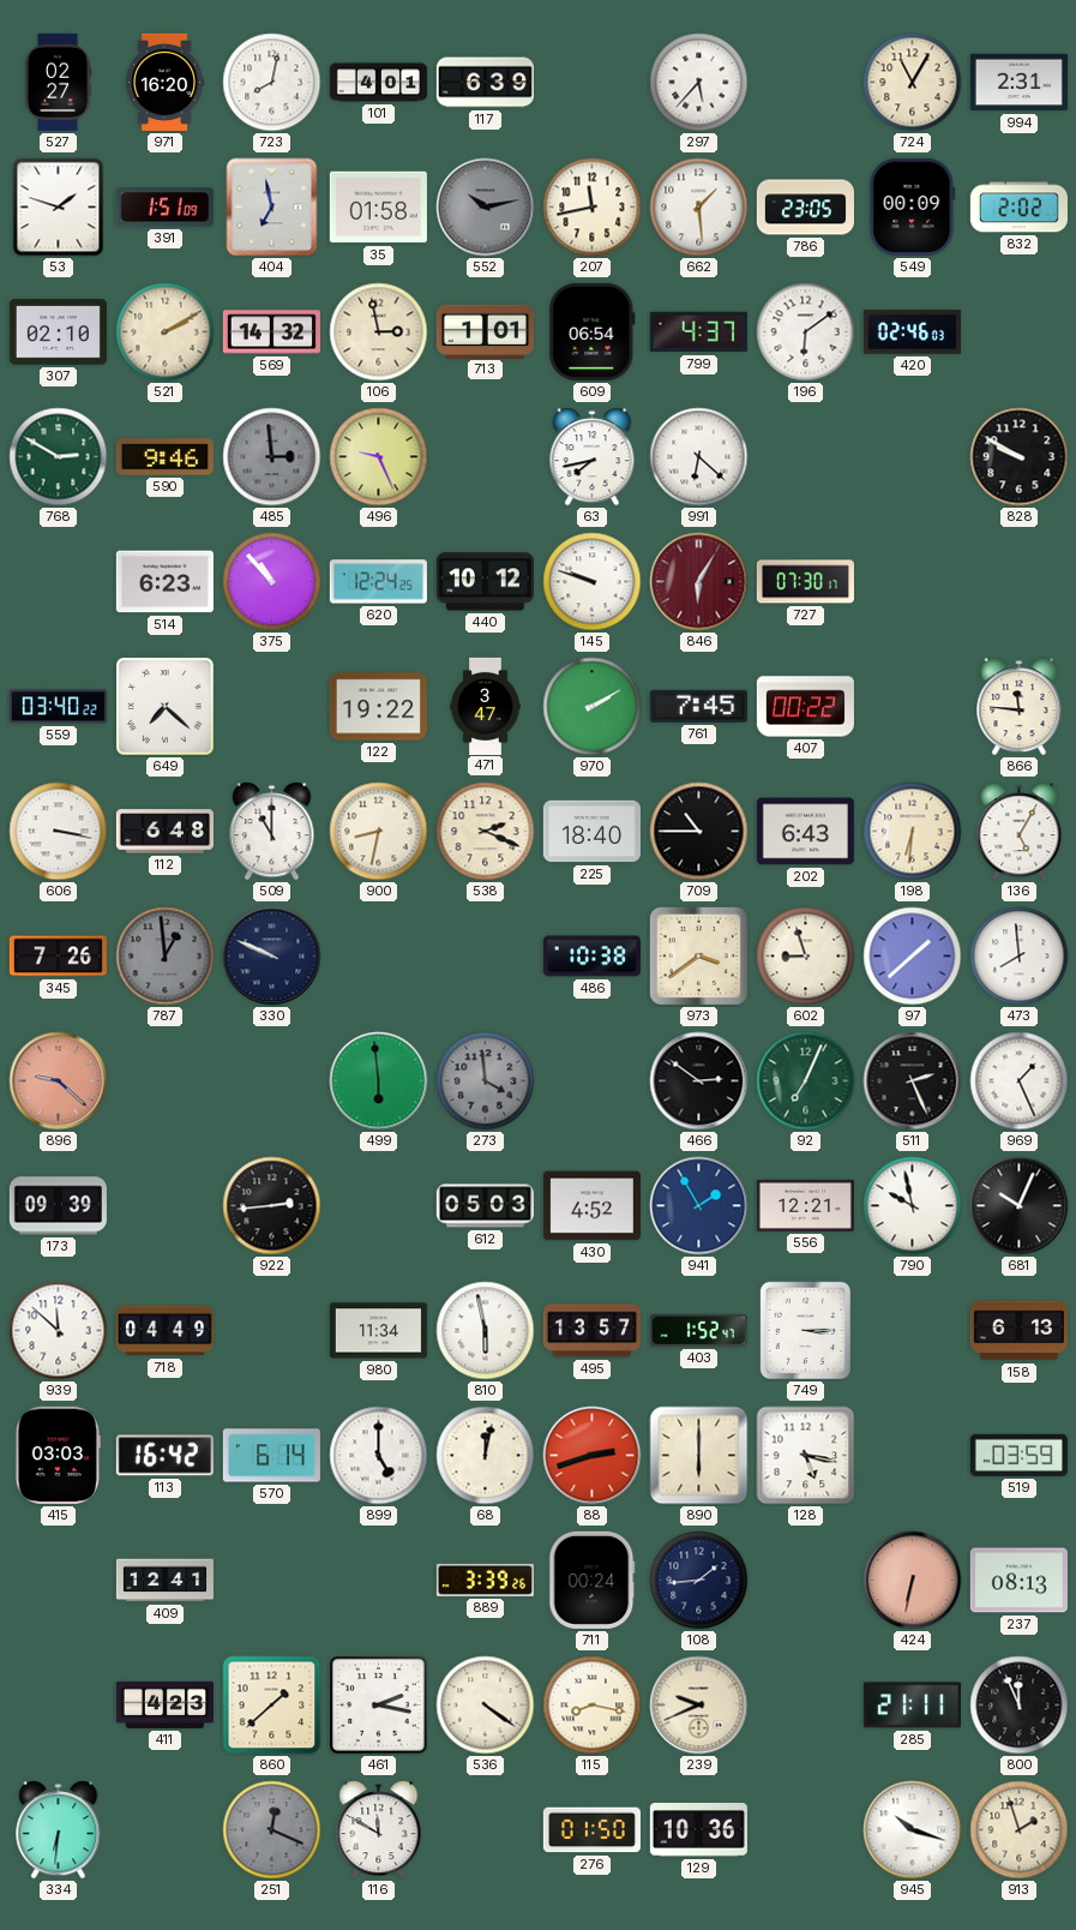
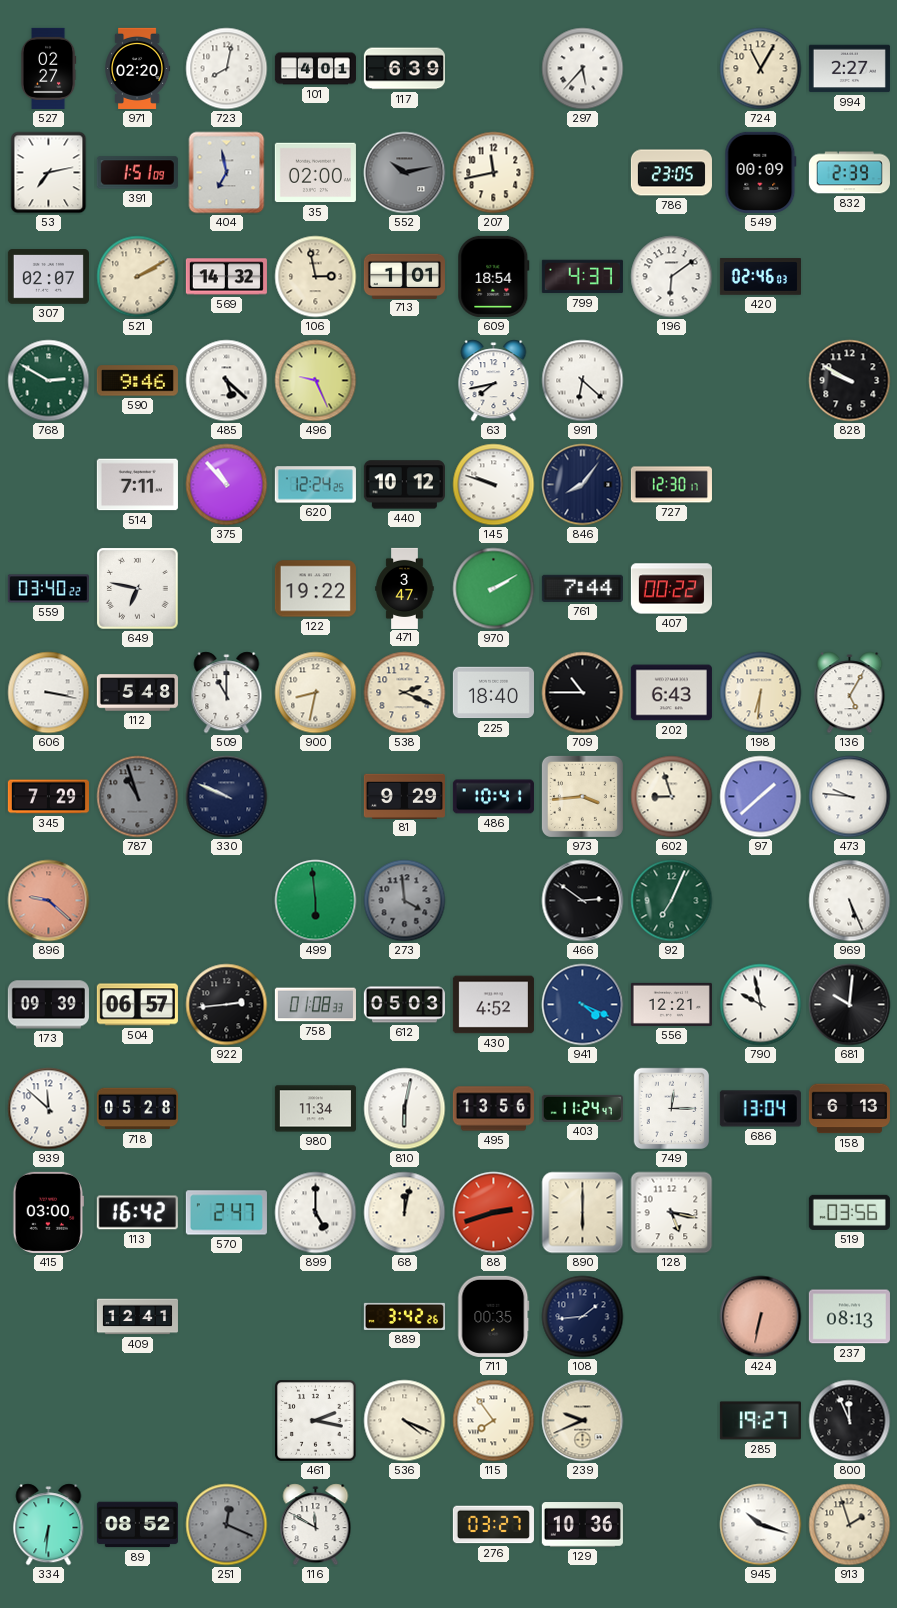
971: 16:20 -> 02:20
994: 2:31 -> 2:27
53: 1:48 -> 7:13
35: 01:58 -> 02:00
662: 1:29 -> none
832: 2:02 -> 2:39
307: 02:10 -> 02:07
609: 06:54 -> 18:54
485: 2:59 -> 5:22
485 dial: grey -> white
514: 6:23 -> 7:11
846: 6:05 -> 8:06
846 dial: burgundy -> navy
727: 07:30 -> 12:30
649: 7:22 -> 6:47
761: 7:45 -> 7:44
866: 11:46 -> none
112: 6:48 -> 5:48
345: 7:26 -> 7:29
787: 12:59 -> 10:57
81: none -> 9:29
486: 10:38 -> 10:41
973: 3:39 -> 3:44
473: 7:59 -> 9:46
511: 2:26 -> none
969: 1:26 -> 5:26
504: none -> 06:57
758: none -> 01:08
941: 1:55 -> 4:19
681: 10:04 -> 10:01
718: 04:49 -> 05:28
810: 5:58 -> 6:02
495: 13:57 -> 13:56
403: 1:52 -> 11:24
749: 3:15 -> 12:15
686: none -> 13:04
415: 03:03 -> 03:00
570: 6:14 -> 2:47
519: 03:59 -> 03:56
889: 3:39 -> 3:42
711: 00:24 -> 00:35
411: 4:23 -> none
860: 1:38 -> none
536: 4:21 -> 4:19
115: 8:17 -> 7:54
285: 21:11 -> 19:27
89: none -> 08:52
276: 01:50 -> 03:27
